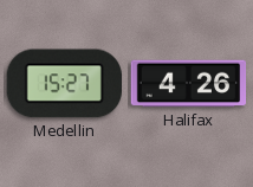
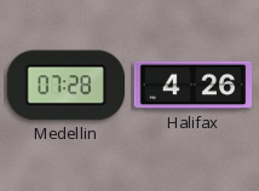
Medellin: 15:27 -> 07:28
